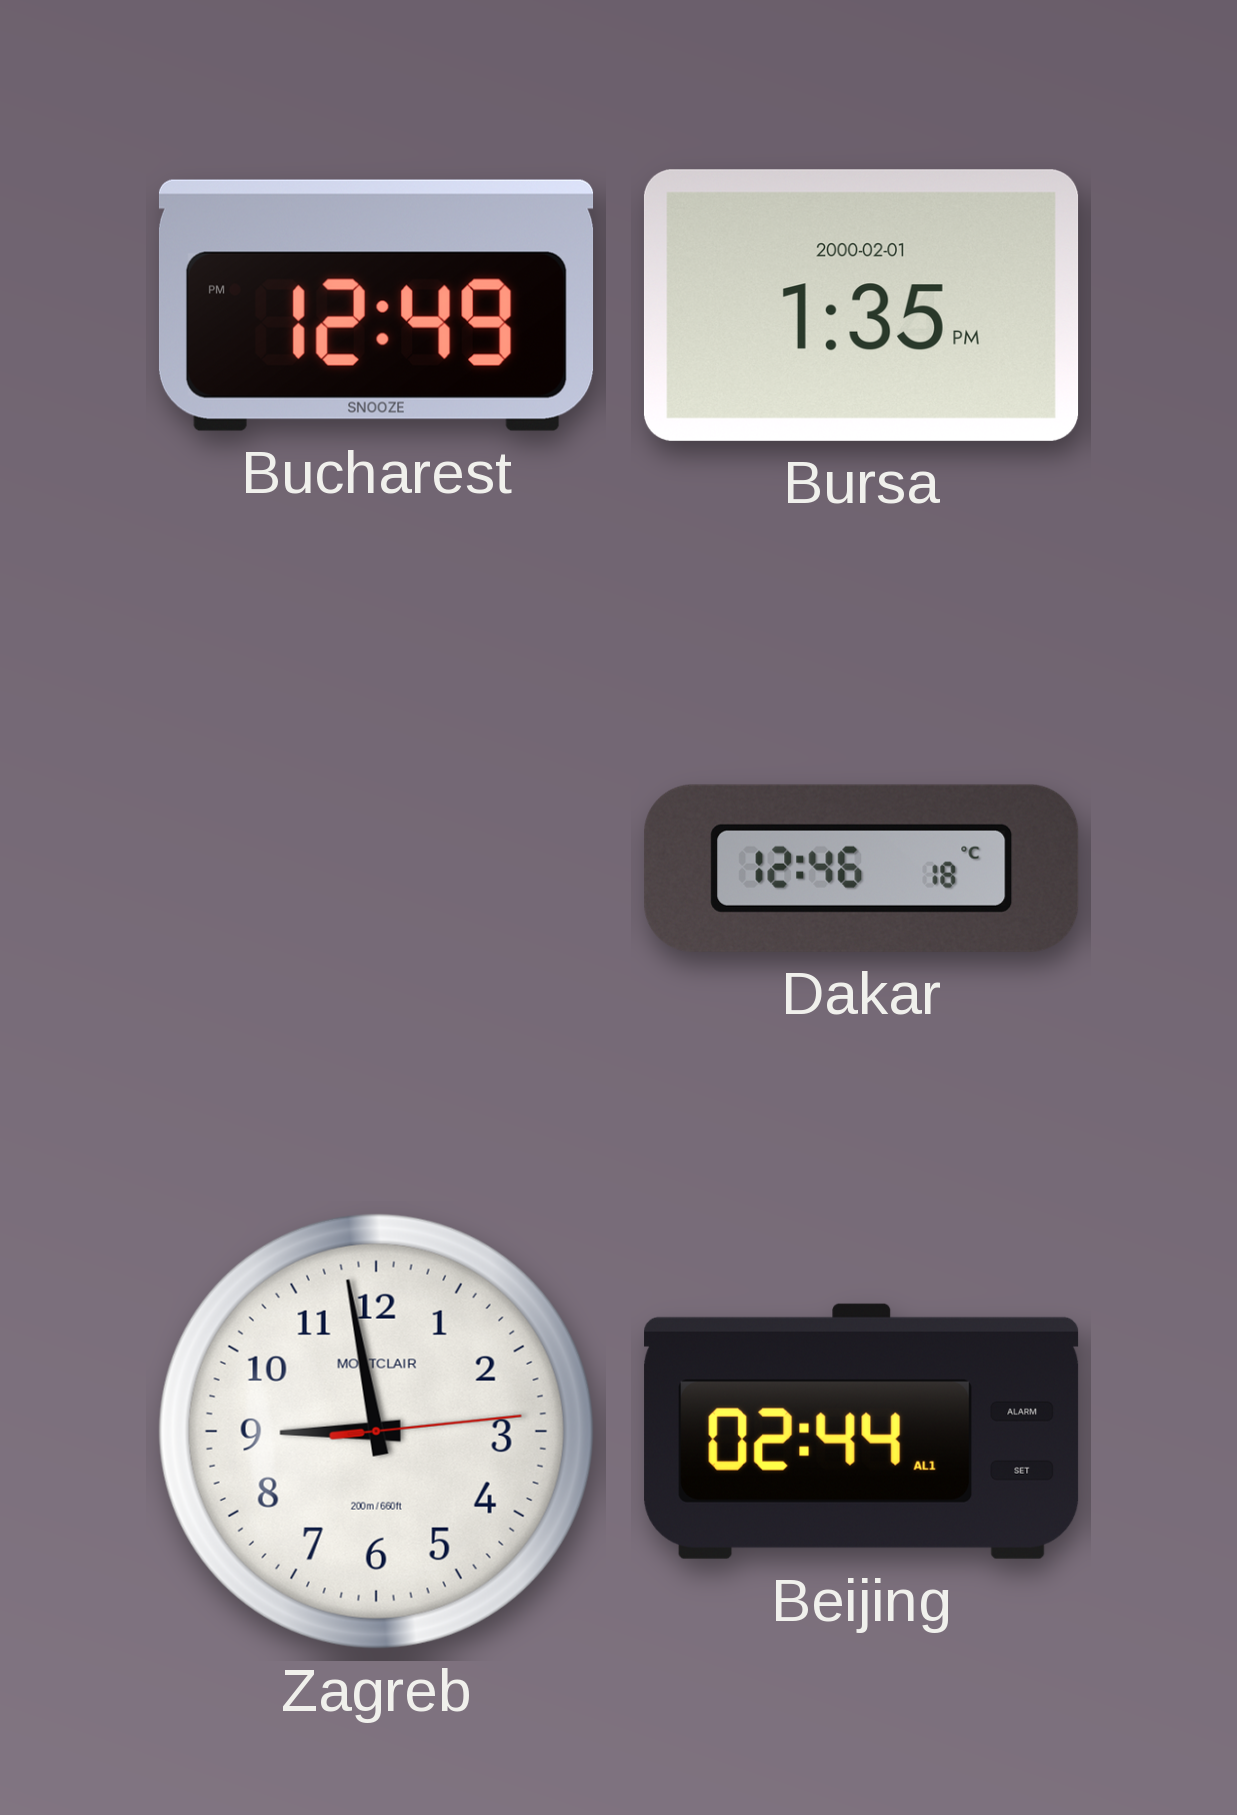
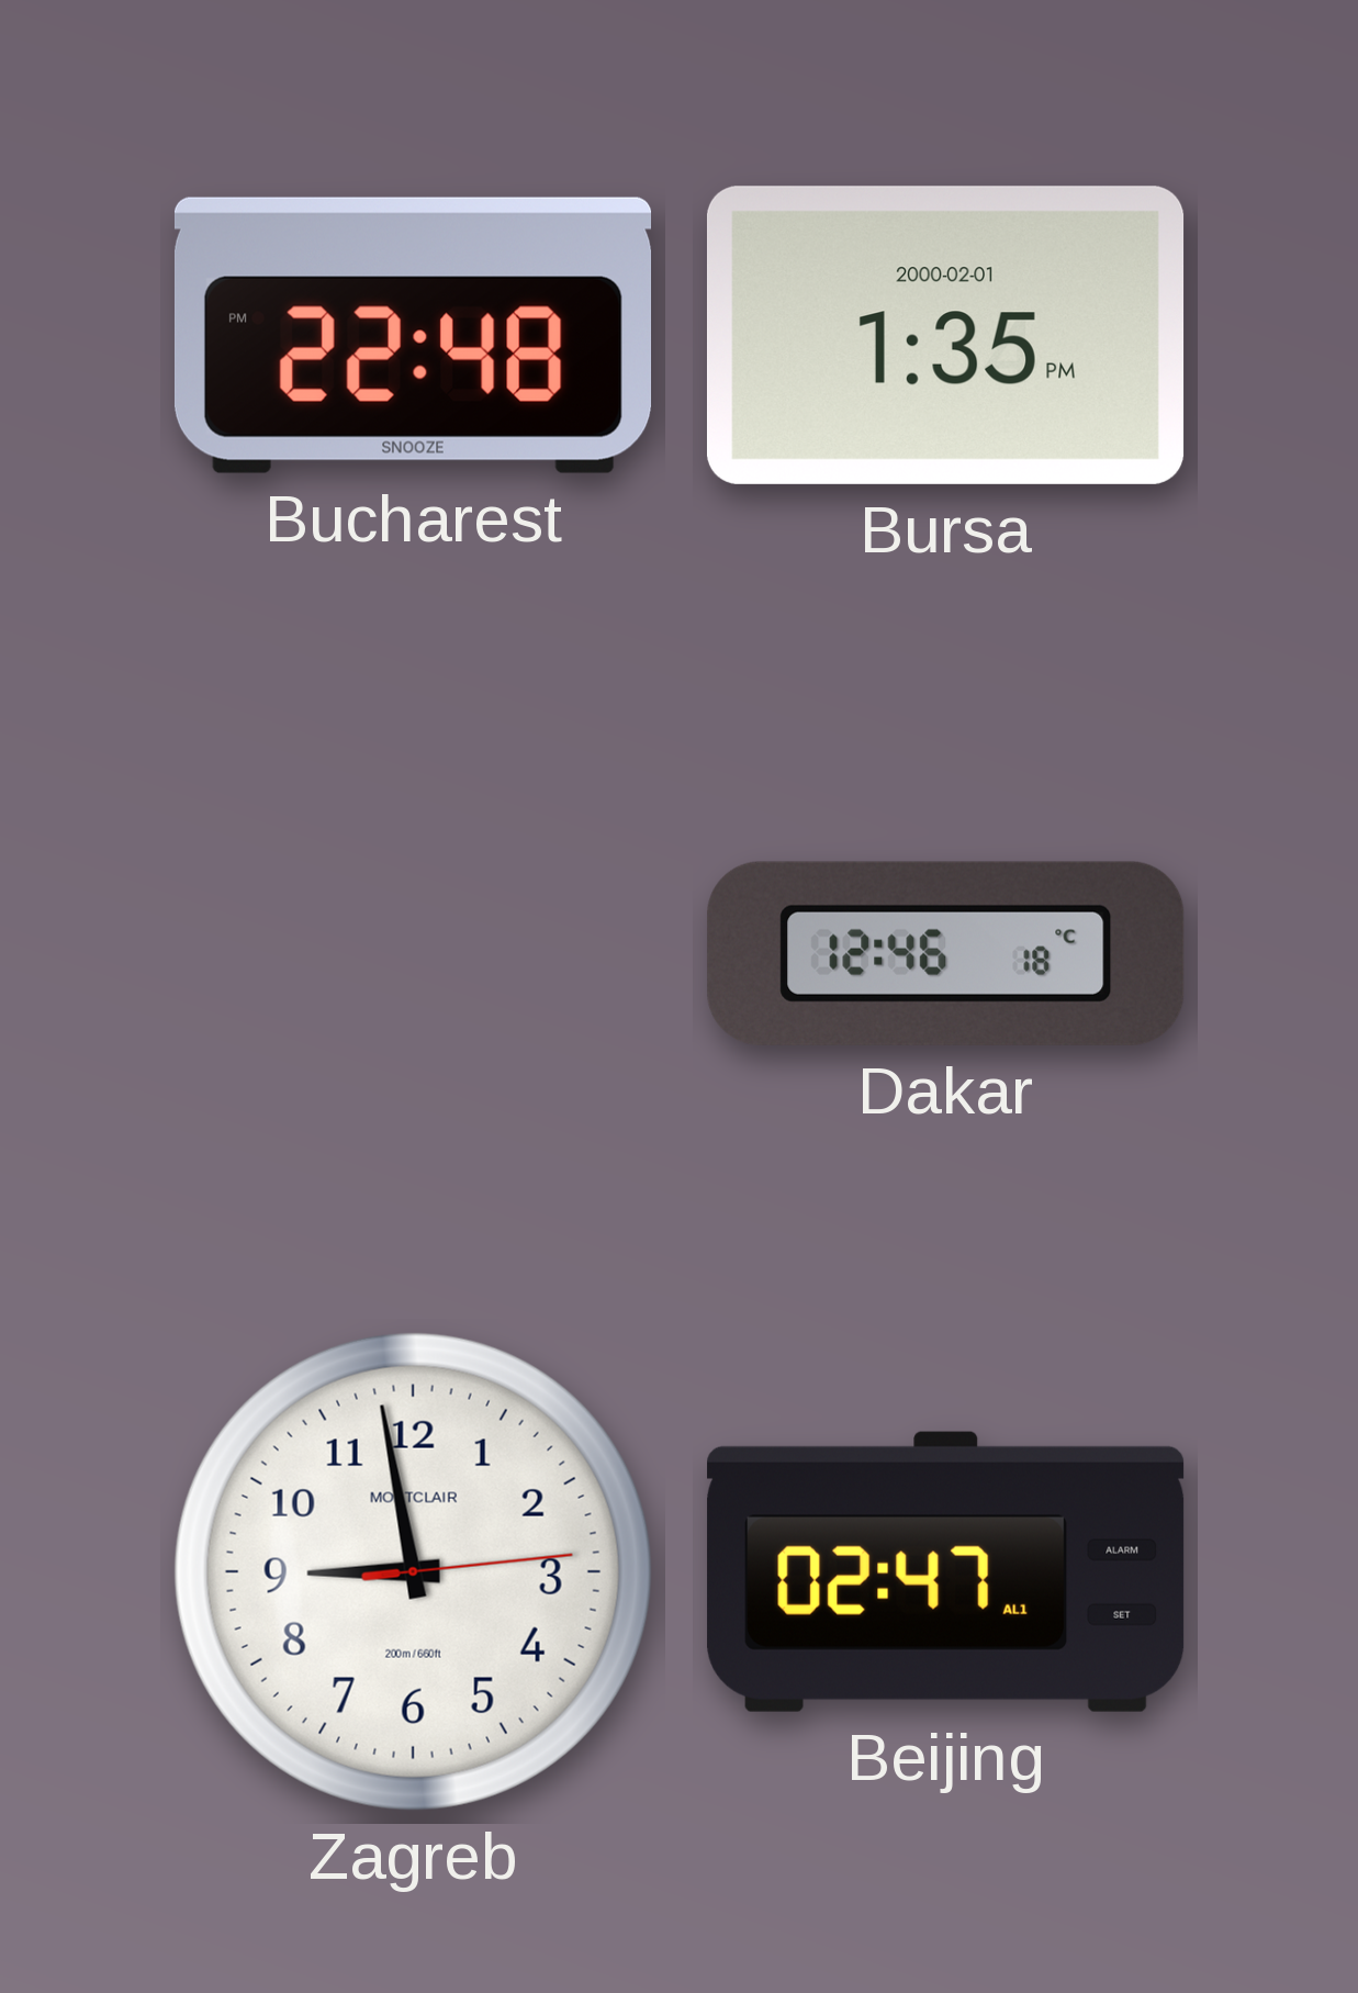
Bucharest: 12:49 -> 22:48
Beijing: 02:44 -> 02:47
